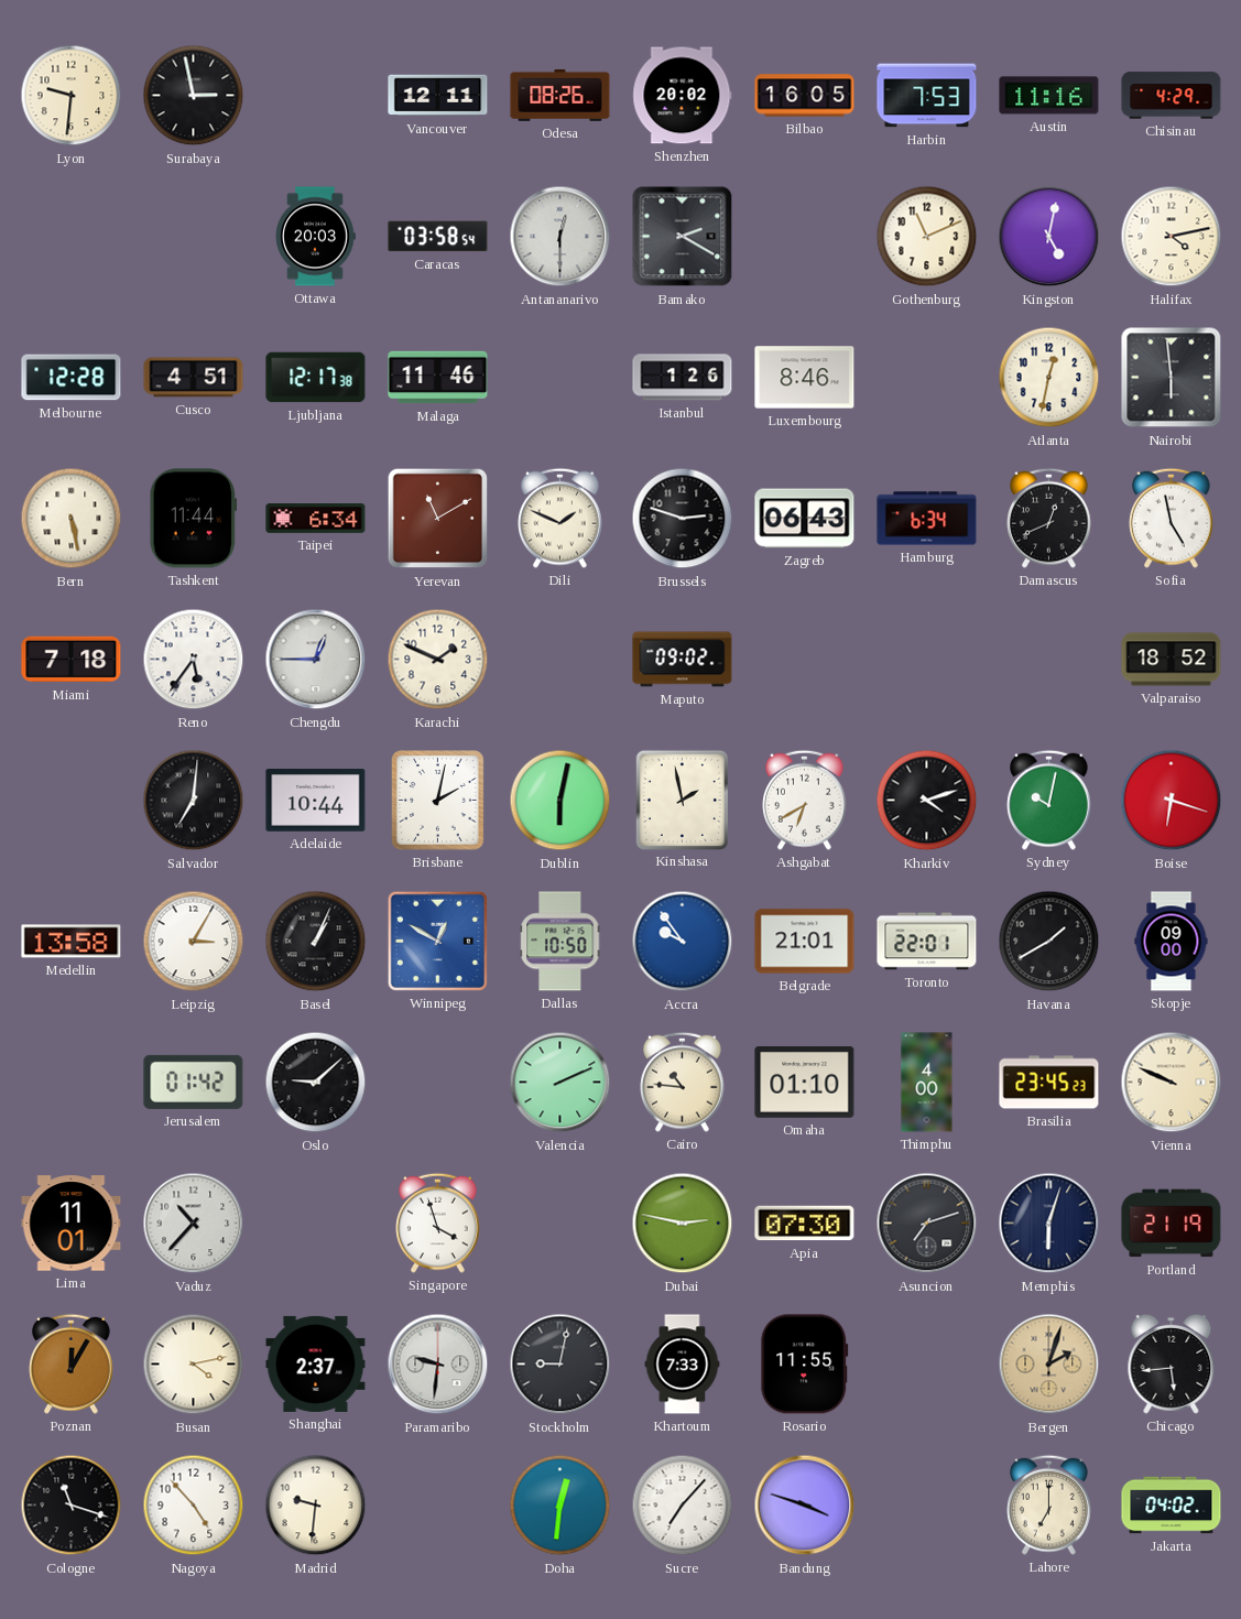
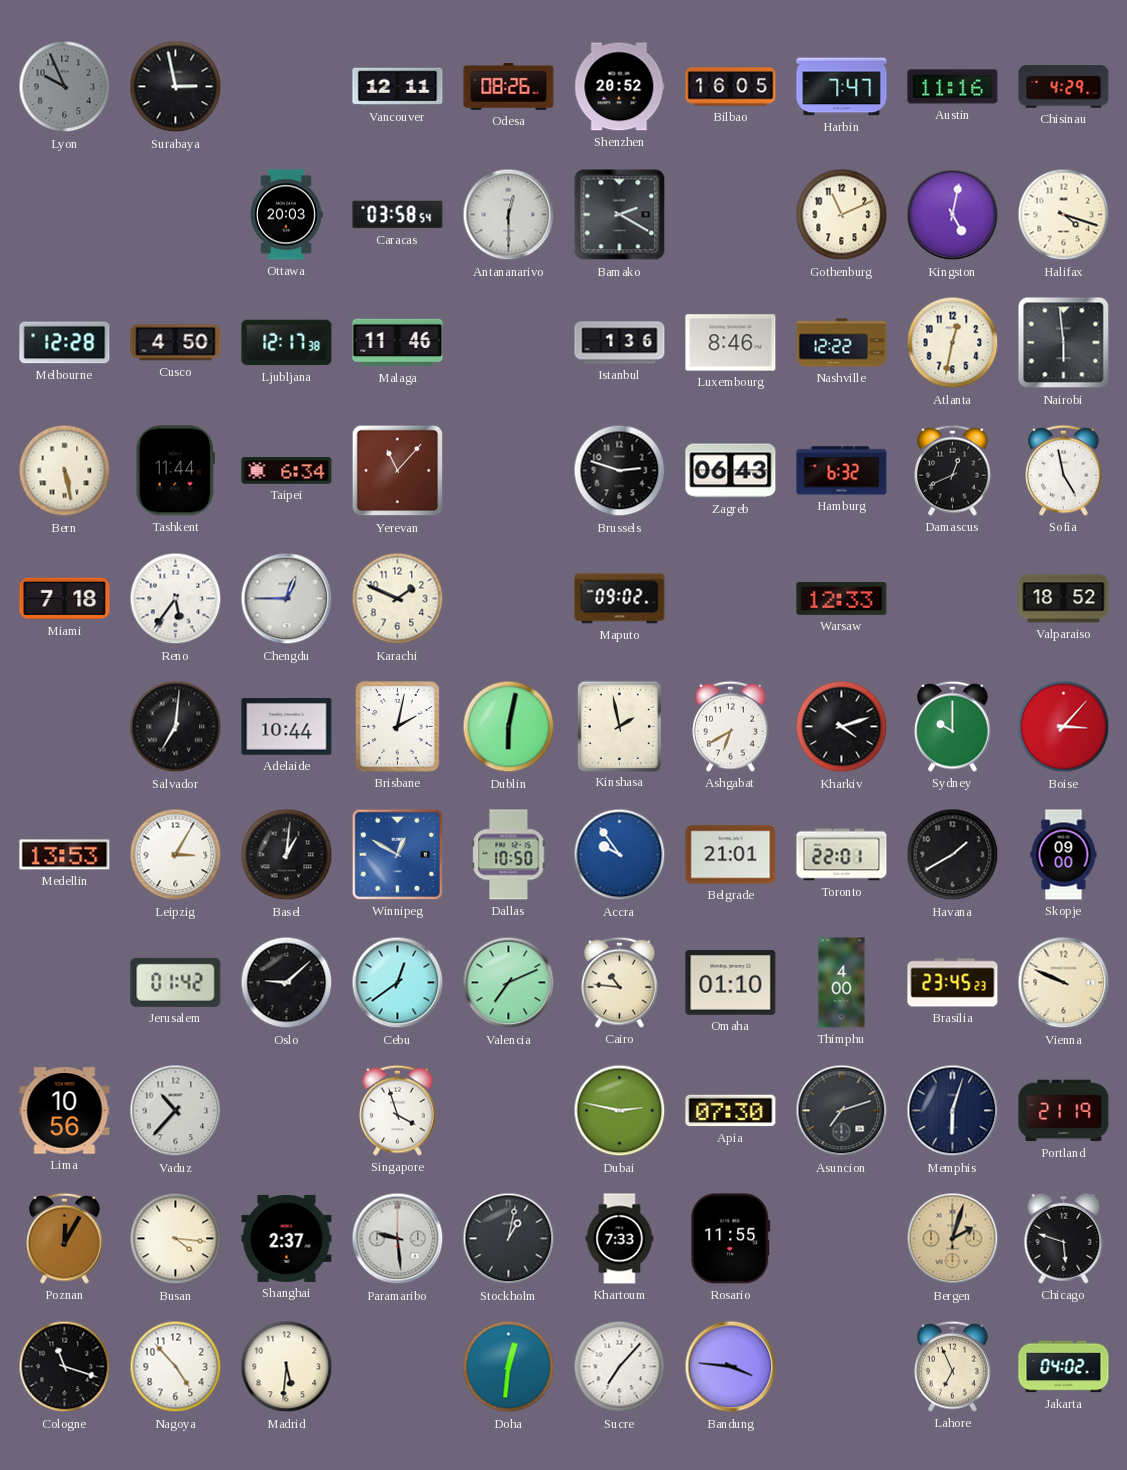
Lyon: 9:31 -> 9:56
Lyon dial: cream -> grey
Shenzhen: 20:02 -> 20:52
Harbin: 7:53 -> 7:47
Halifax: 4:13 -> 4:18
Cusco: 4:51 -> 4:50
Istanbul: 1:26 -> 1:36
Nashville: none -> 12:22
Yerevan: 11:10 -> 11:07
Dili: 1:49 -> none
Hamburg: 6:34 -> 6:32
Warsaw: none -> 12:33
Sydney: 10:02 -> 10:00
Boise: 6:18 -> 3:07
Medellin: 13:58 -> 13:53
Basel: 1:04 -> 1:01
Cebu: none -> 12:39
Valencia: 2:11 -> 7:11
Lima: 11:01 -> 10:56
Busan: 4:13 -> 4:16
Paramaribo: 9:31 -> 9:29
Stockholm: 9:02 -> 1:02
Chicago: 5:44 -> 5:48
Madrid: 9:31 -> 5:31
Bandung: 3:48 -> 3:46
Lahore: 7:00 -> 6:56
